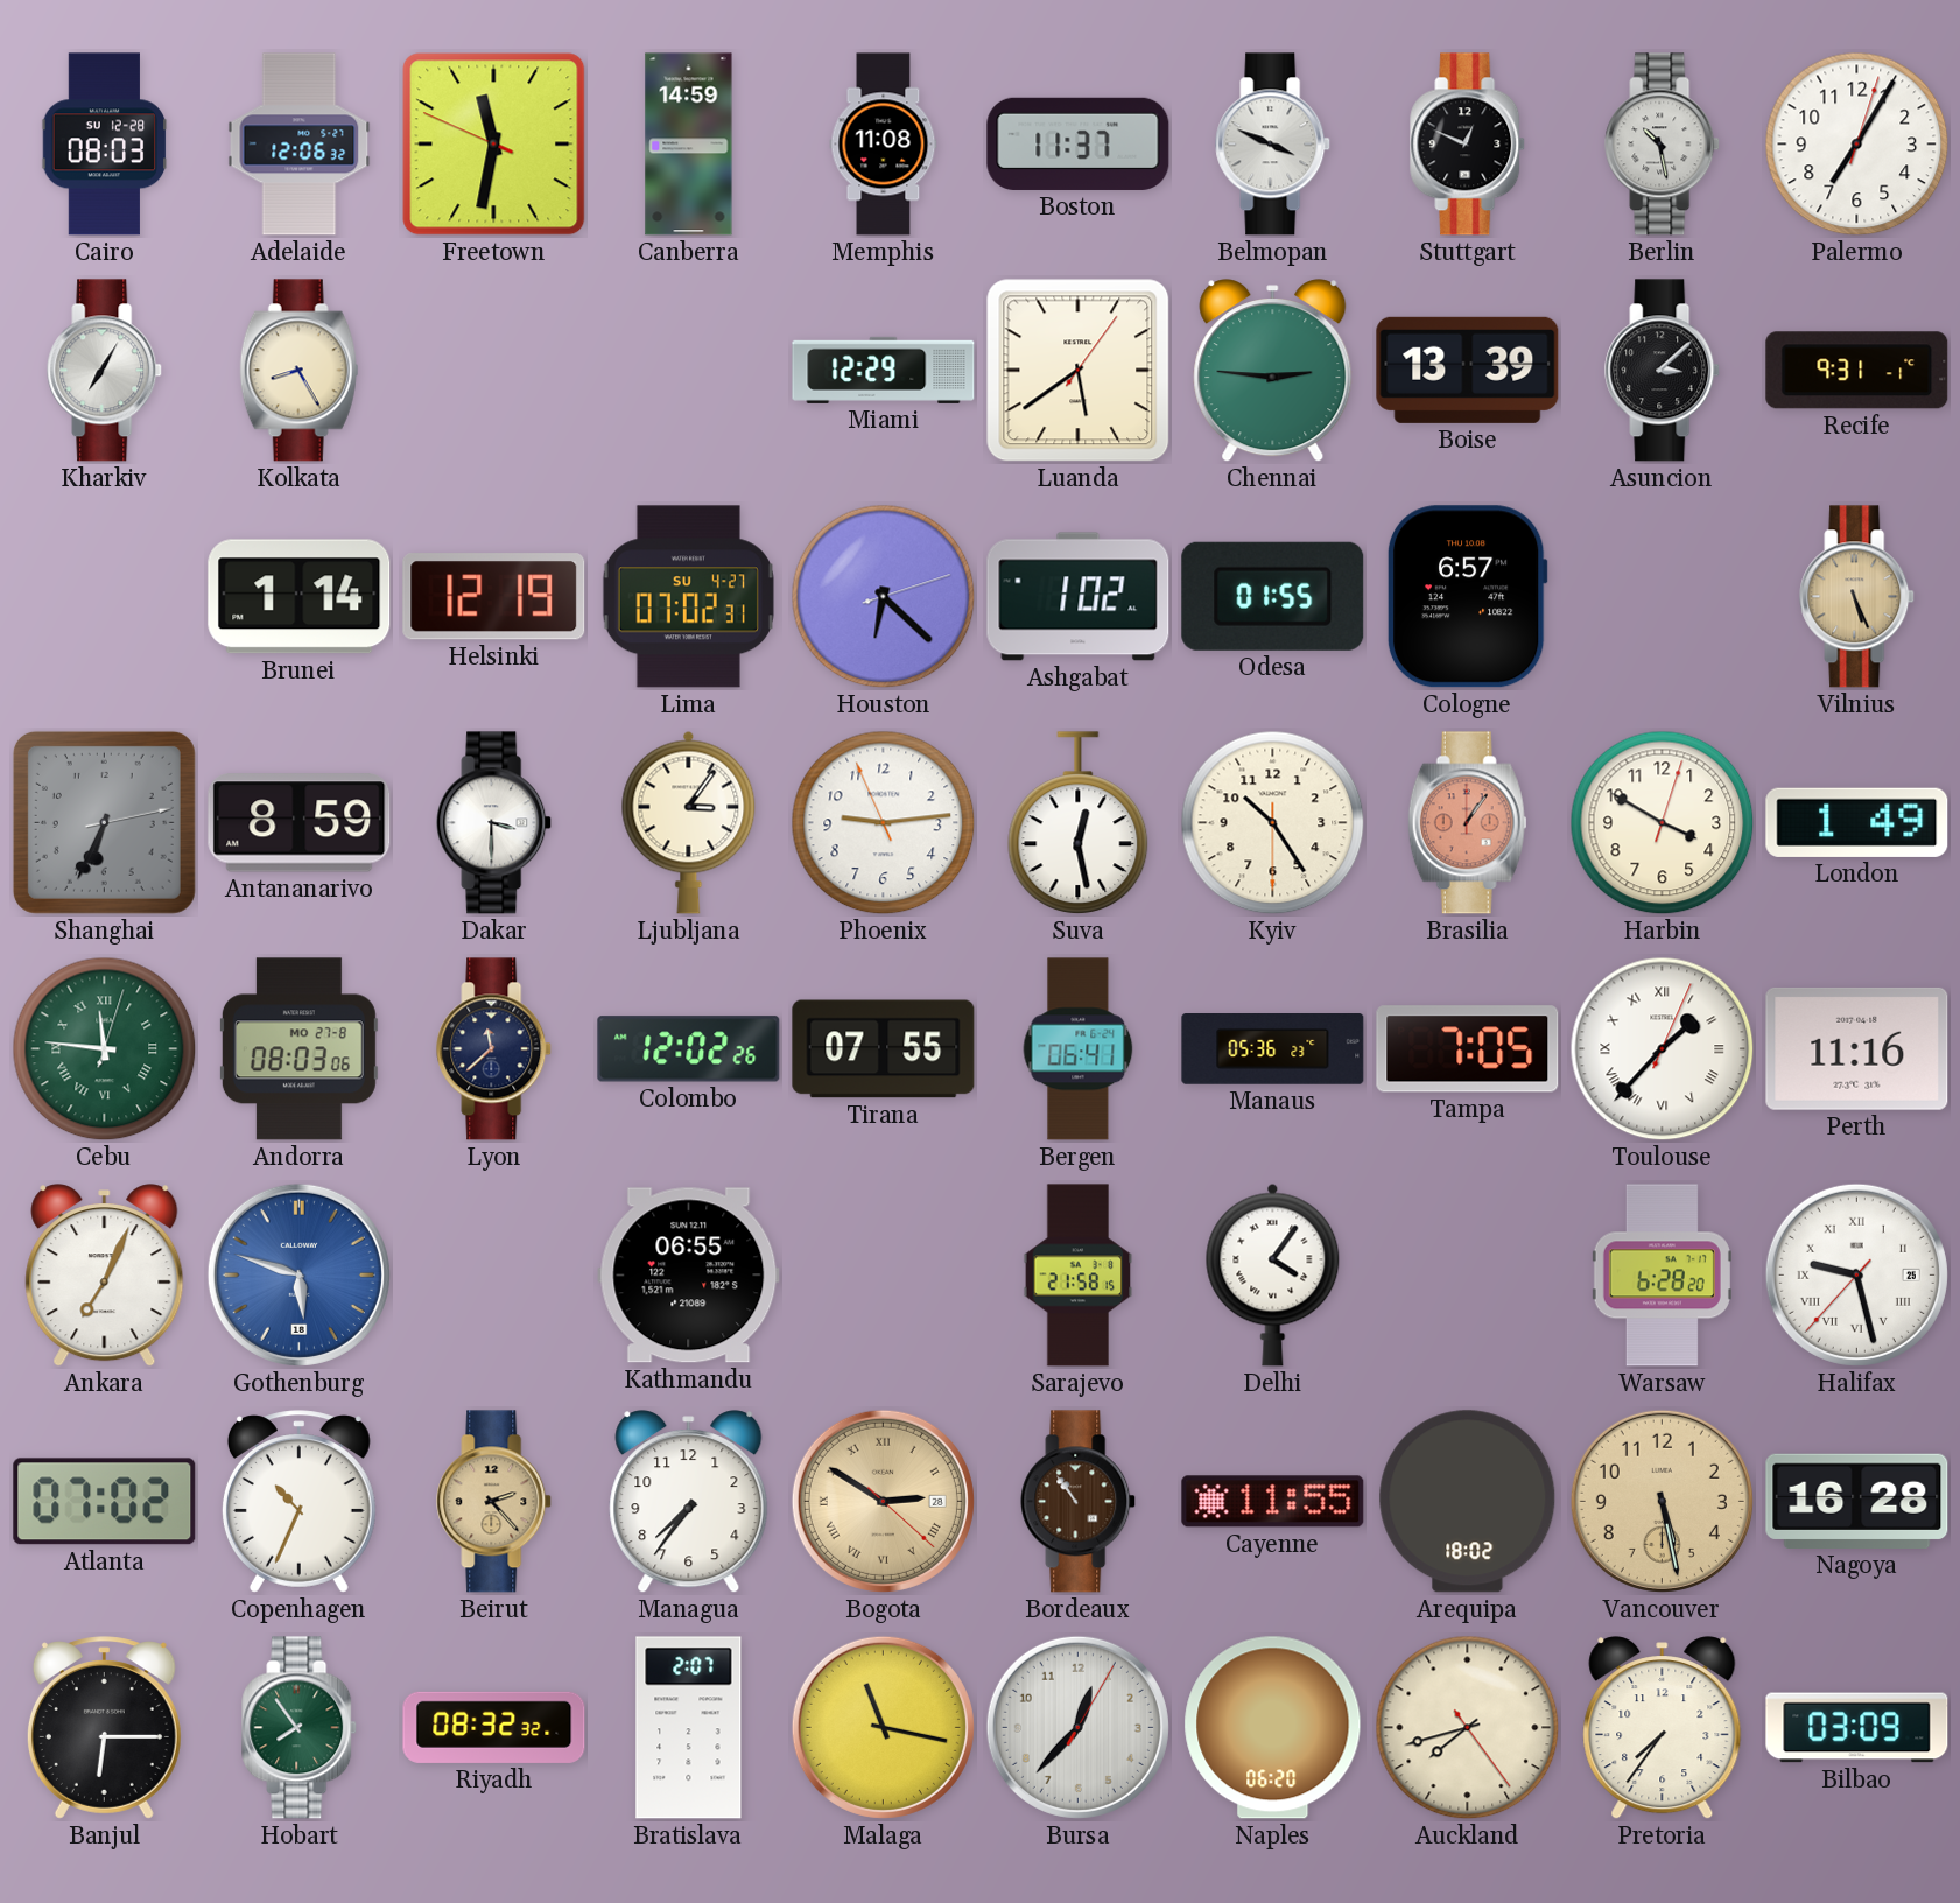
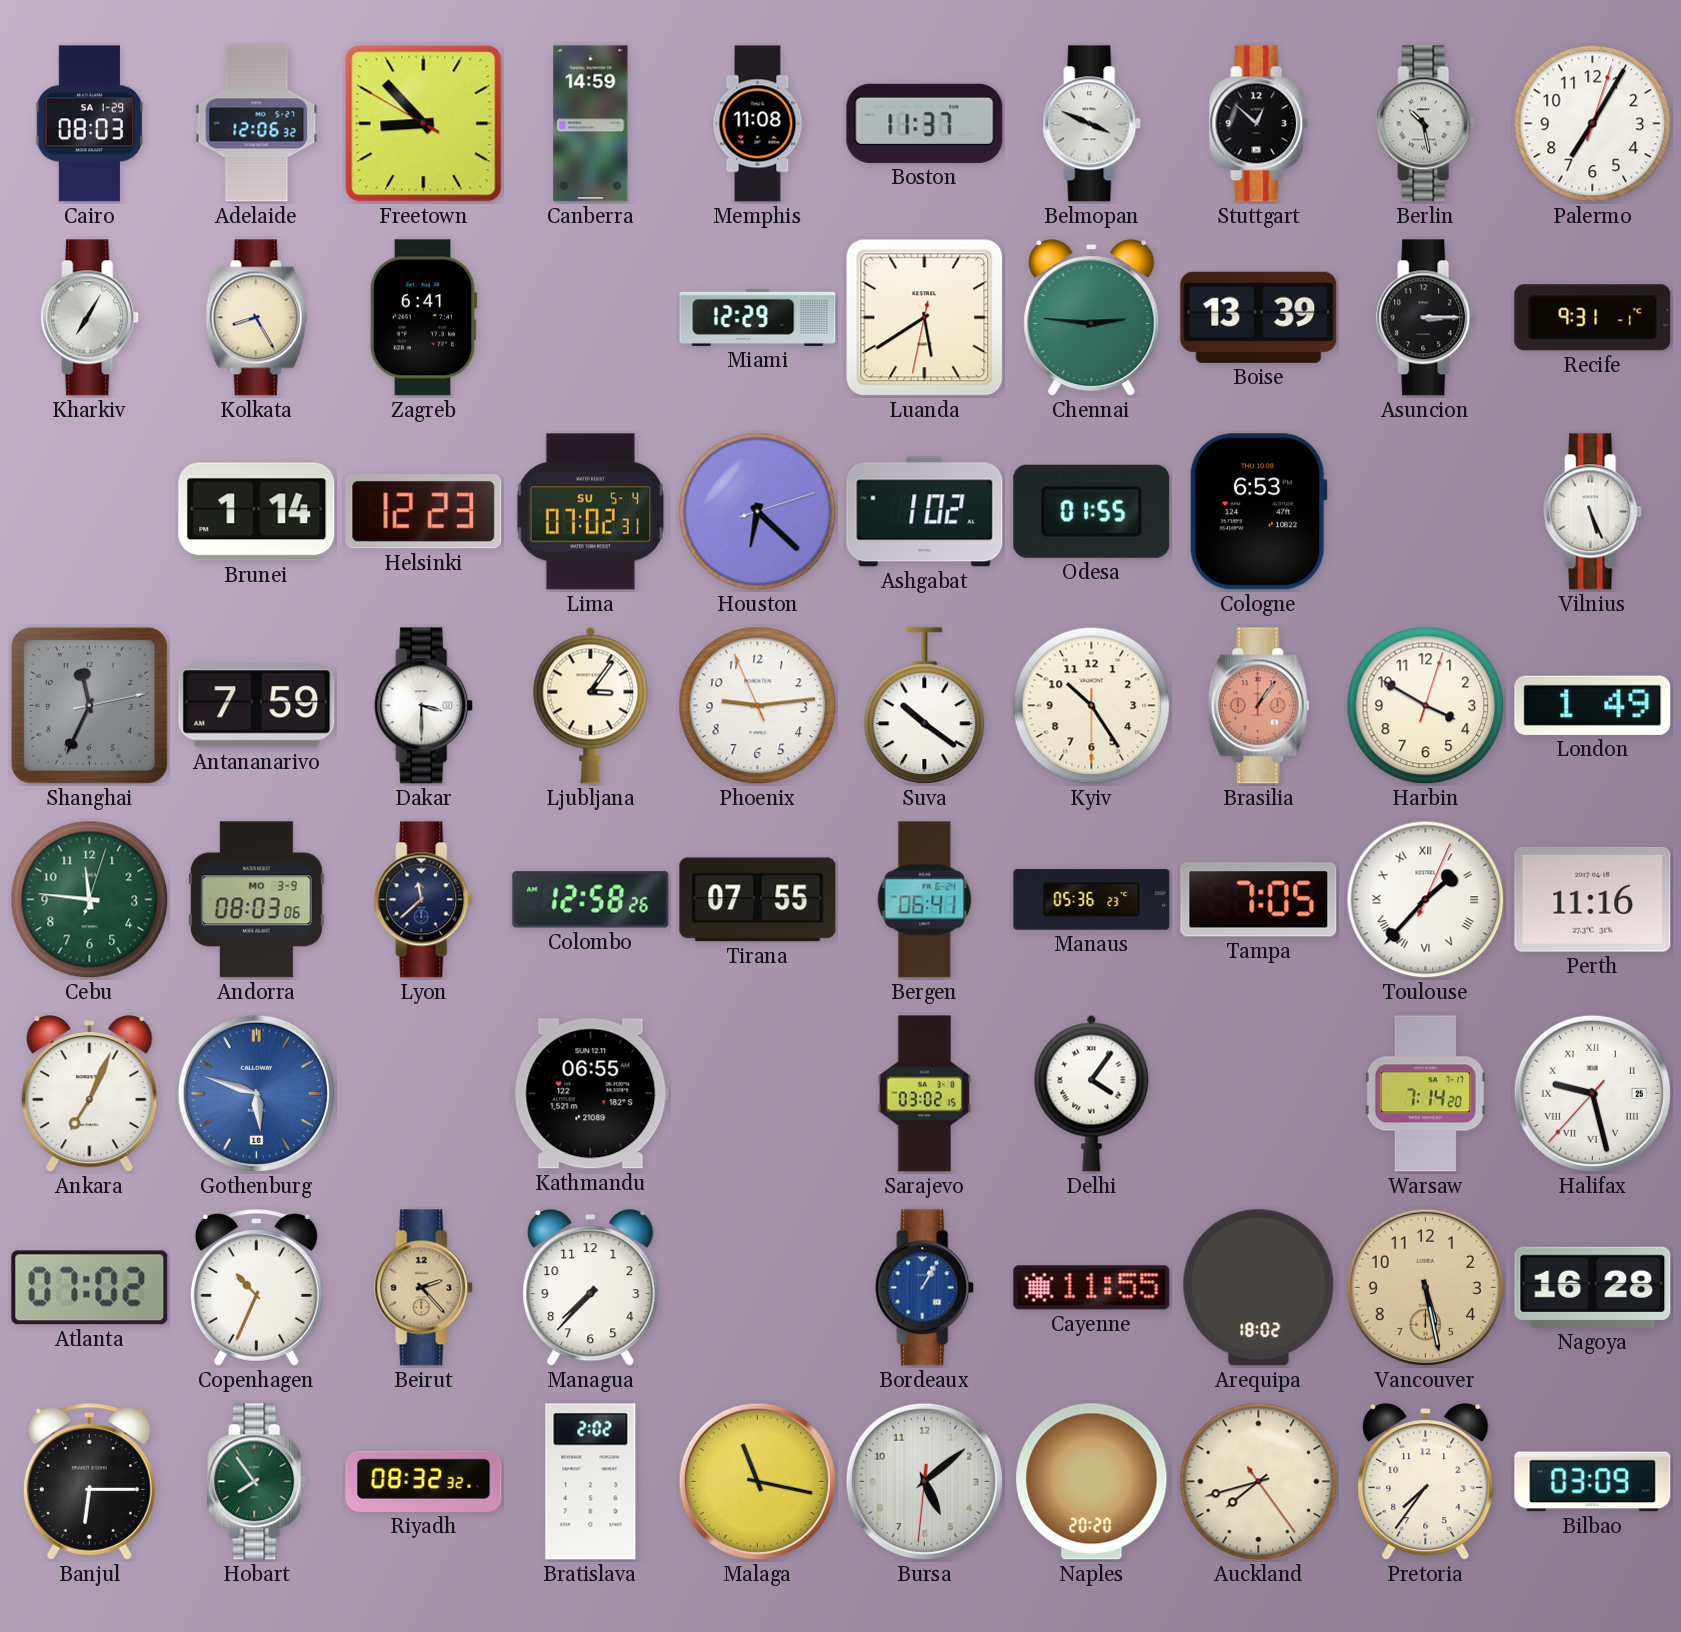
Cairo date: SU 12-28 -> SA 1-29
Freetown: 11:31 -> 8:52
Stuttgart: 12:49 -> 12:52
Zagreb: none -> 6:41
Luanda: 5:39:06 -> 5:39:32
Asuncion: 3:08 -> 3:15
Helsinki: 12:19 -> 12:23
Lima date: SU 4-27 -> SU 5-4
Cologne: 6:57 -> 6:53
Vilnius dial: champagne -> white
Shanghai: 6:34 -> 11:34
Antananarivo: 8:59 -> 7:59
Suva: 12:28 -> 10:21
Cebu numerals: Roman -> Arabic
Andorra date: MO 27-8 -> MO 3-9
Colombo: 12:02 -> 12:58
Sarajevo: 21:58 -> 03:02
Warsaw: 6:28 -> 7:14
Managua: 7:36 -> 7:37
Bogota: 2:50 -> none
Bordeaux: 10:54 -> 1:05
Bordeaux dial: brown -> blue
Bratislava: 2:07 -> 2:02
Bursa: 12:37 -> 5:08
Naples: 06:20 -> 20:20
